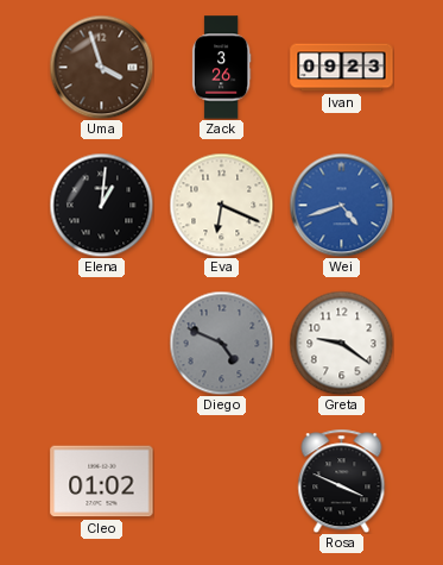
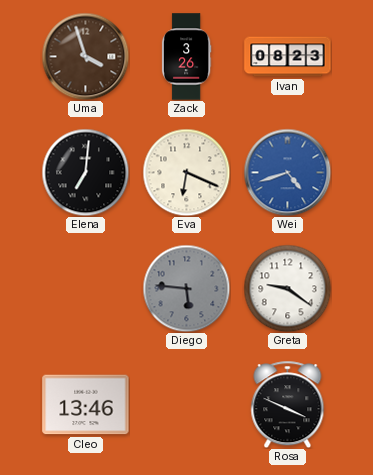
Ivan: 09:23 -> 08:23
Elena: 1:01 -> 7:01
Diego: 4:49 -> 5:46
Cleo: 01:02 -> 13:46
